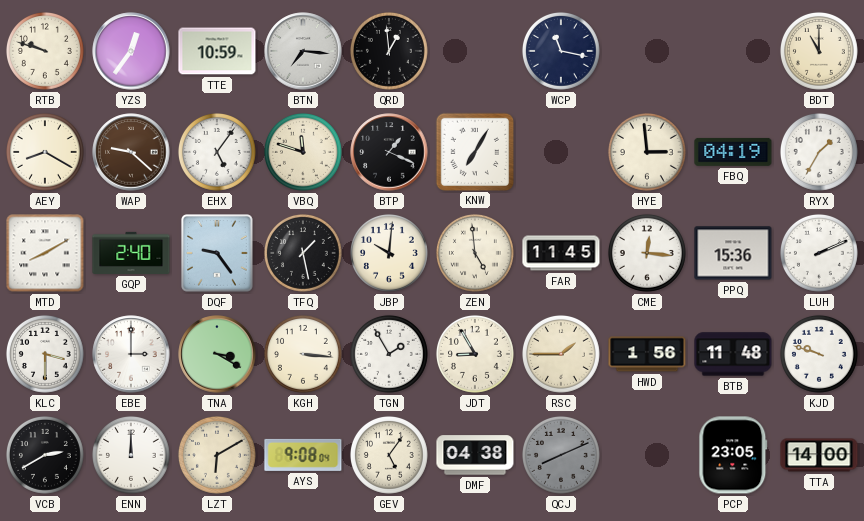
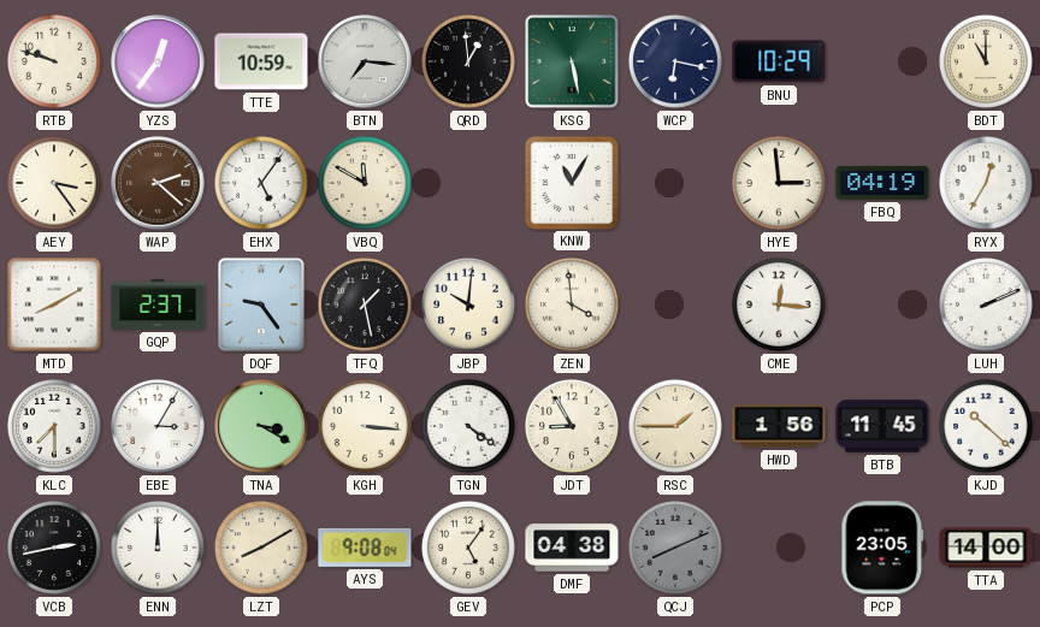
KSG: none -> 5:28
WCP: 11:17 -> 6:17
BNU: none -> 10:29
AEY: 8:20 -> 3:24
WAP: 9:22 -> 2:22
VBQ: 11:48 -> 11:50
BTP: 1:19 -> none
KNW: 7:05 -> 11:05
RYX: 1:35 -> 12:35
GQP: 2:40 -> 2:37
ZEN: 4:59 -> 3:59
FAR: 11:45 -> none
PPQ: 15:36 -> none
KLC: 3:30 -> 7:30
EBE: 3:00 -> 3:05
TGN: 1:55 -> 4:21
BTB: 11:48 -> 11:45
KJD: 9:48 -> 10:22
VCB: 2:40 -> 2:43
LZT: 6:10 -> 8:10
